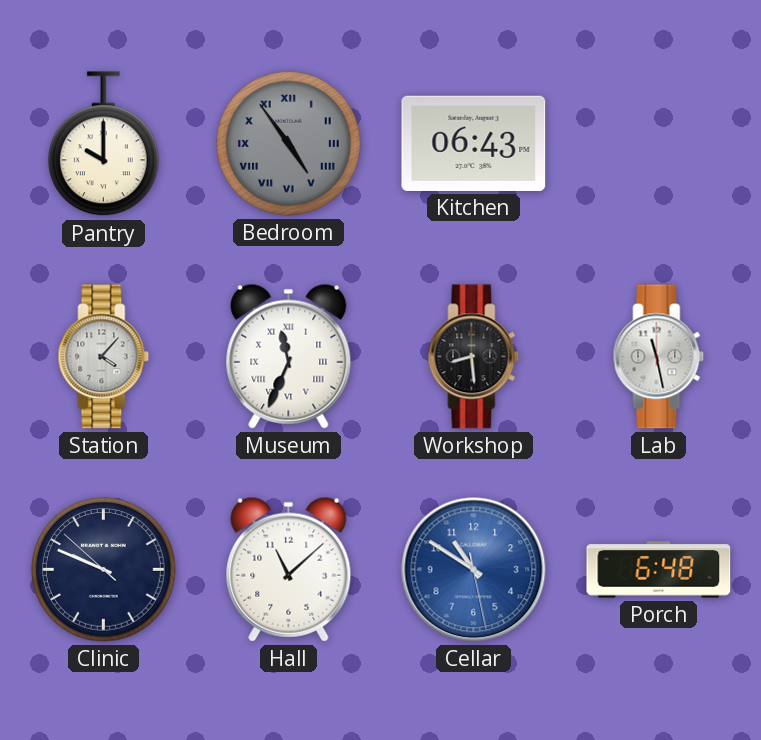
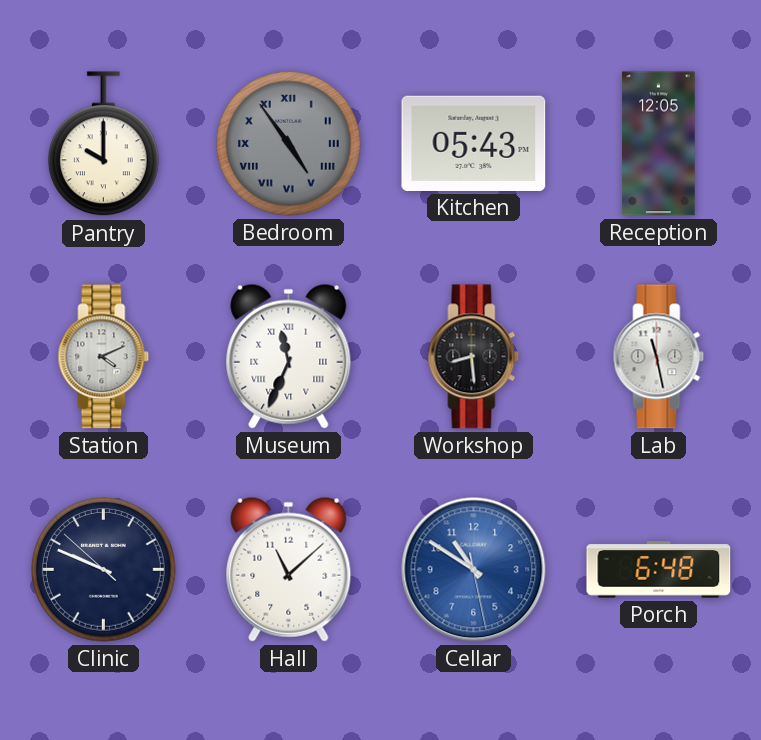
Kitchen: 06:43 -> 05:43
Reception: none -> 12:05
Station: 4:07 -> 4:11
